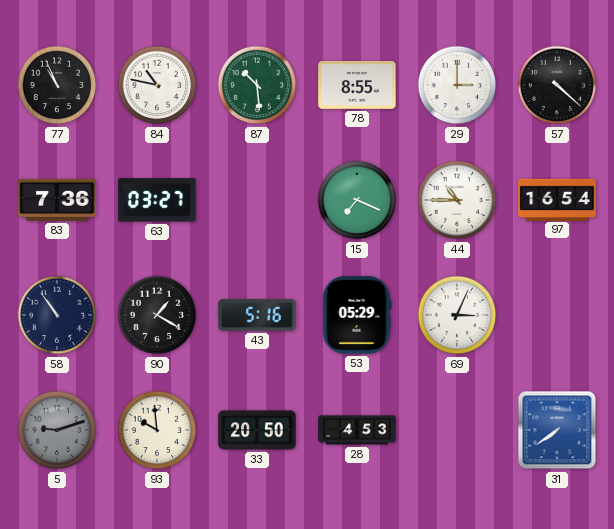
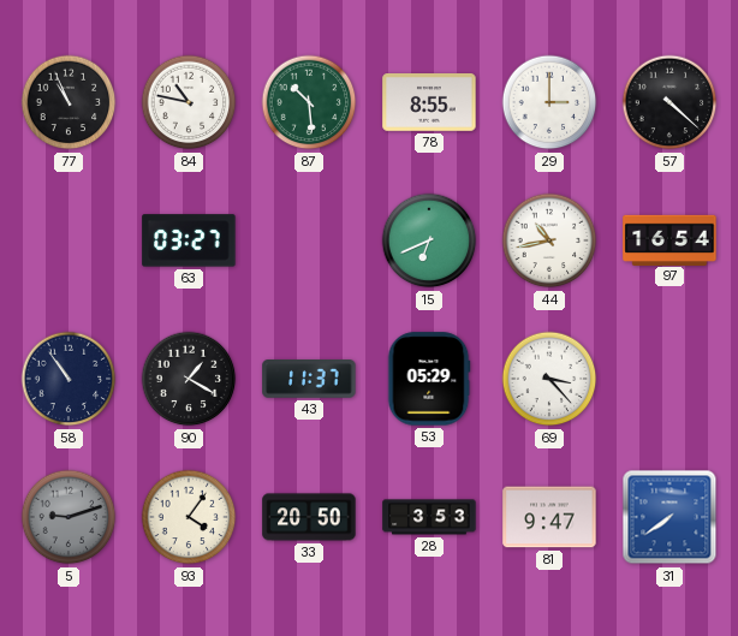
83: 7:36 -> none
15: 7:19 -> 6:41
44: 10:45 -> 10:43
43: 5:16 -> 11:37
69: 3:04 -> 3:23
93: 9:59 -> 4:06
28: 4:53 -> 3:53
81: none -> 9:47
